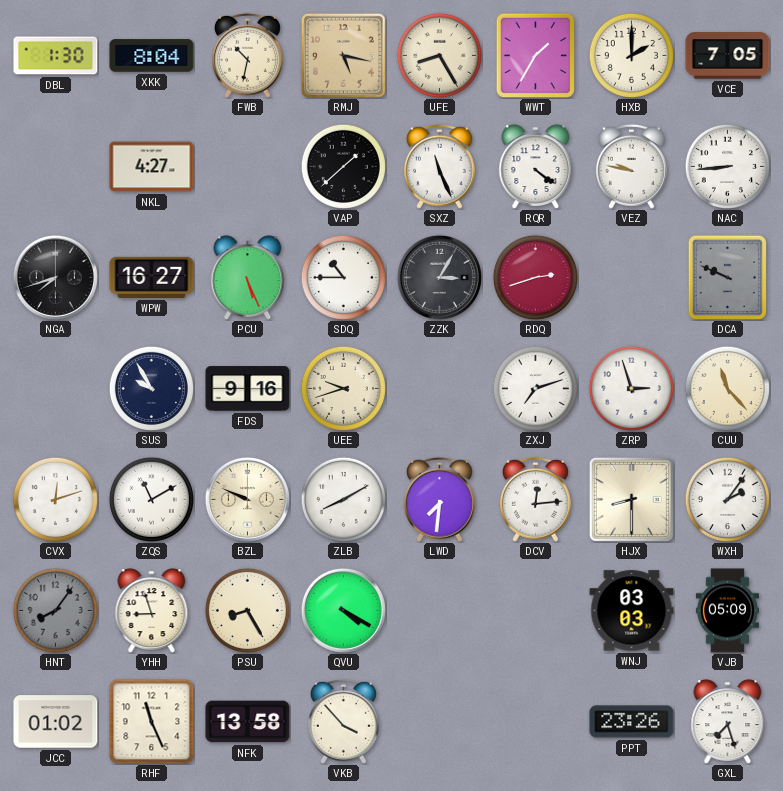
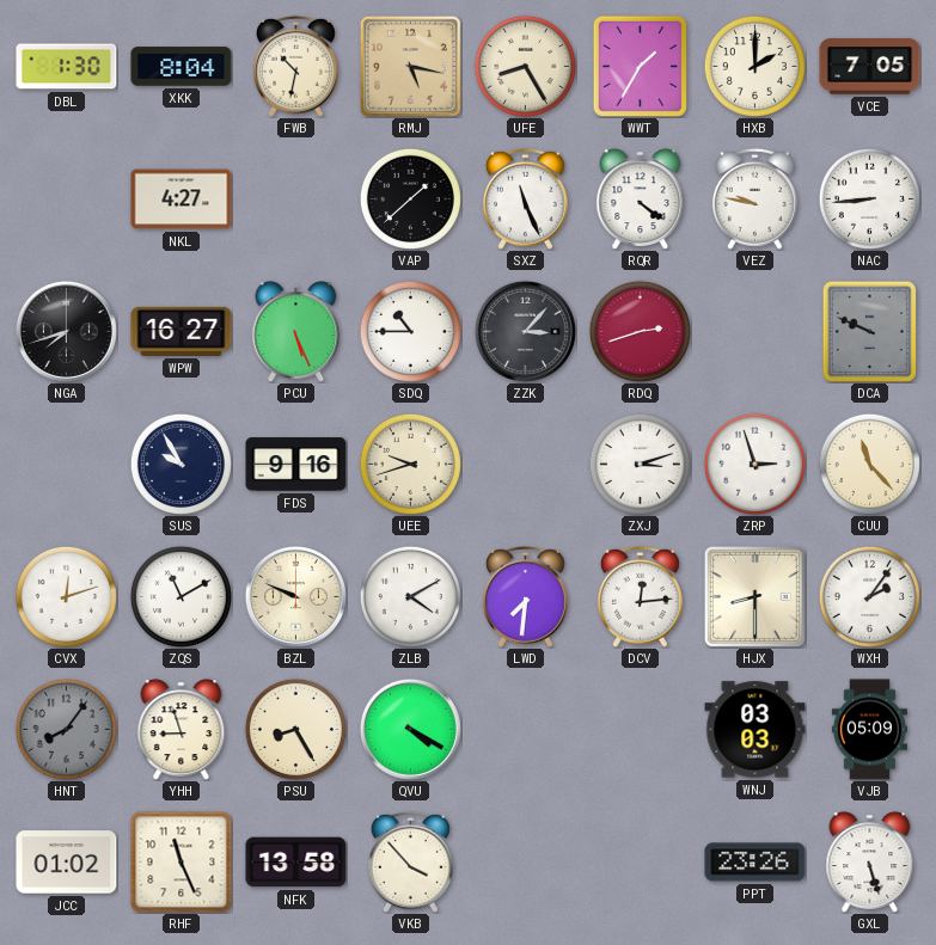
ZZK: 3:05 -> 3:07
ZXJ: 7:12 -> 3:12
ZLB: 8:10 -> 4:10
GXL: 7:27 -> 5:27
